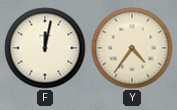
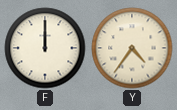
F: 12:02 -> 12:00
